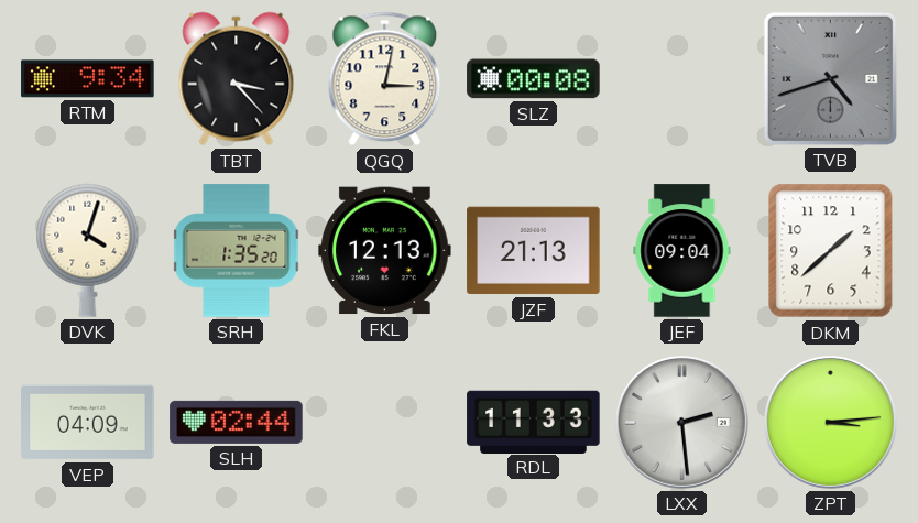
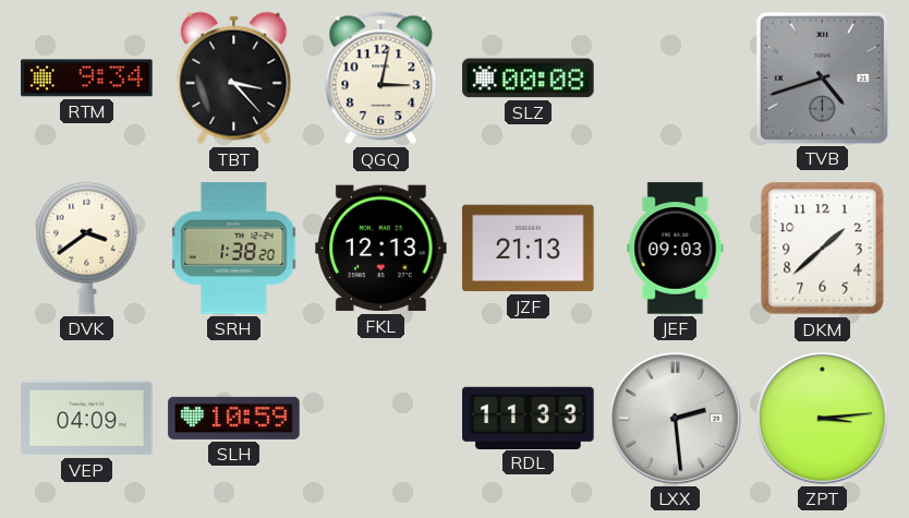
DVK: 4:03 -> 3:39
SRH: 1:35 -> 1:38
JEF: 09:04 -> 09:03
SLH: 02:44 -> 10:59
